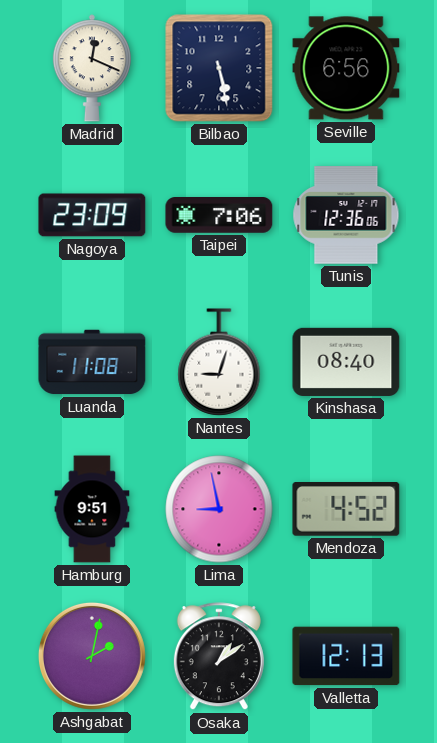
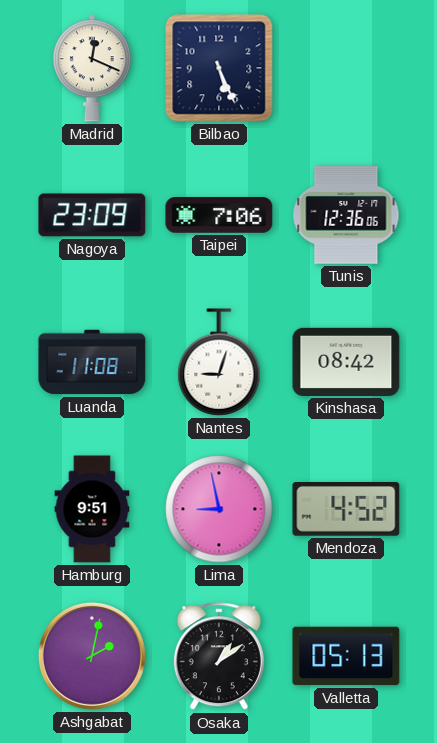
Bilbao: 5:28 -> 5:26
Seville: 6:56 -> none
Kinshasa: 08:40 -> 08:42
Valletta: 12:13 -> 05:13
